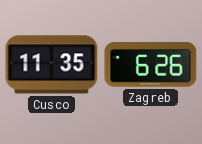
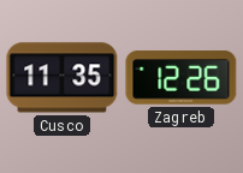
Zagreb: 6:26 -> 12:26
